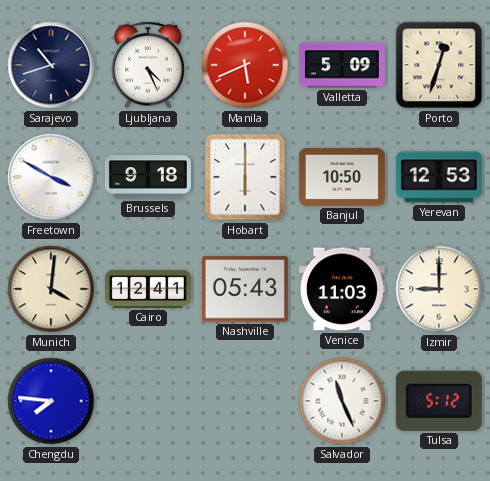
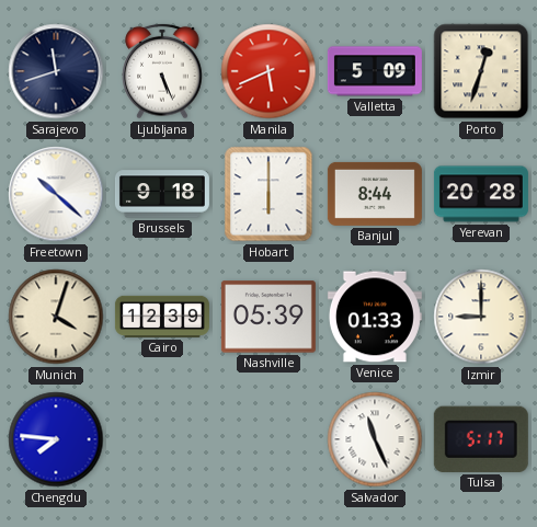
Sarajevo: 10:42 -> 11:42
Ljubljana: 4:26 -> 5:26
Freetown: 3:50 -> 10:22
Banjul: 10:50 -> 8:44
Yerevan: 12:53 -> 20:28
Munich: 4:01 -> 4:03
Cairo: 12:41 -> 12:39
Nashville: 05:43 -> 05:39
Venice: 11:03 -> 01:33
Tulsa: 5:12 -> 5:17
